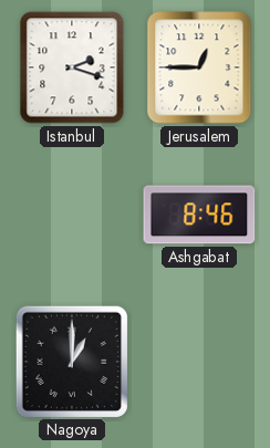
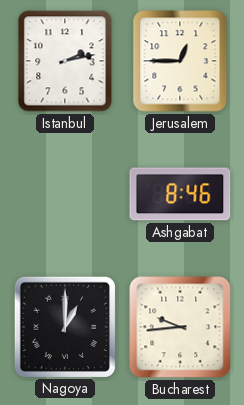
Istanbul: 2:18 -> 2:13
Bucharest: none -> 9:44
